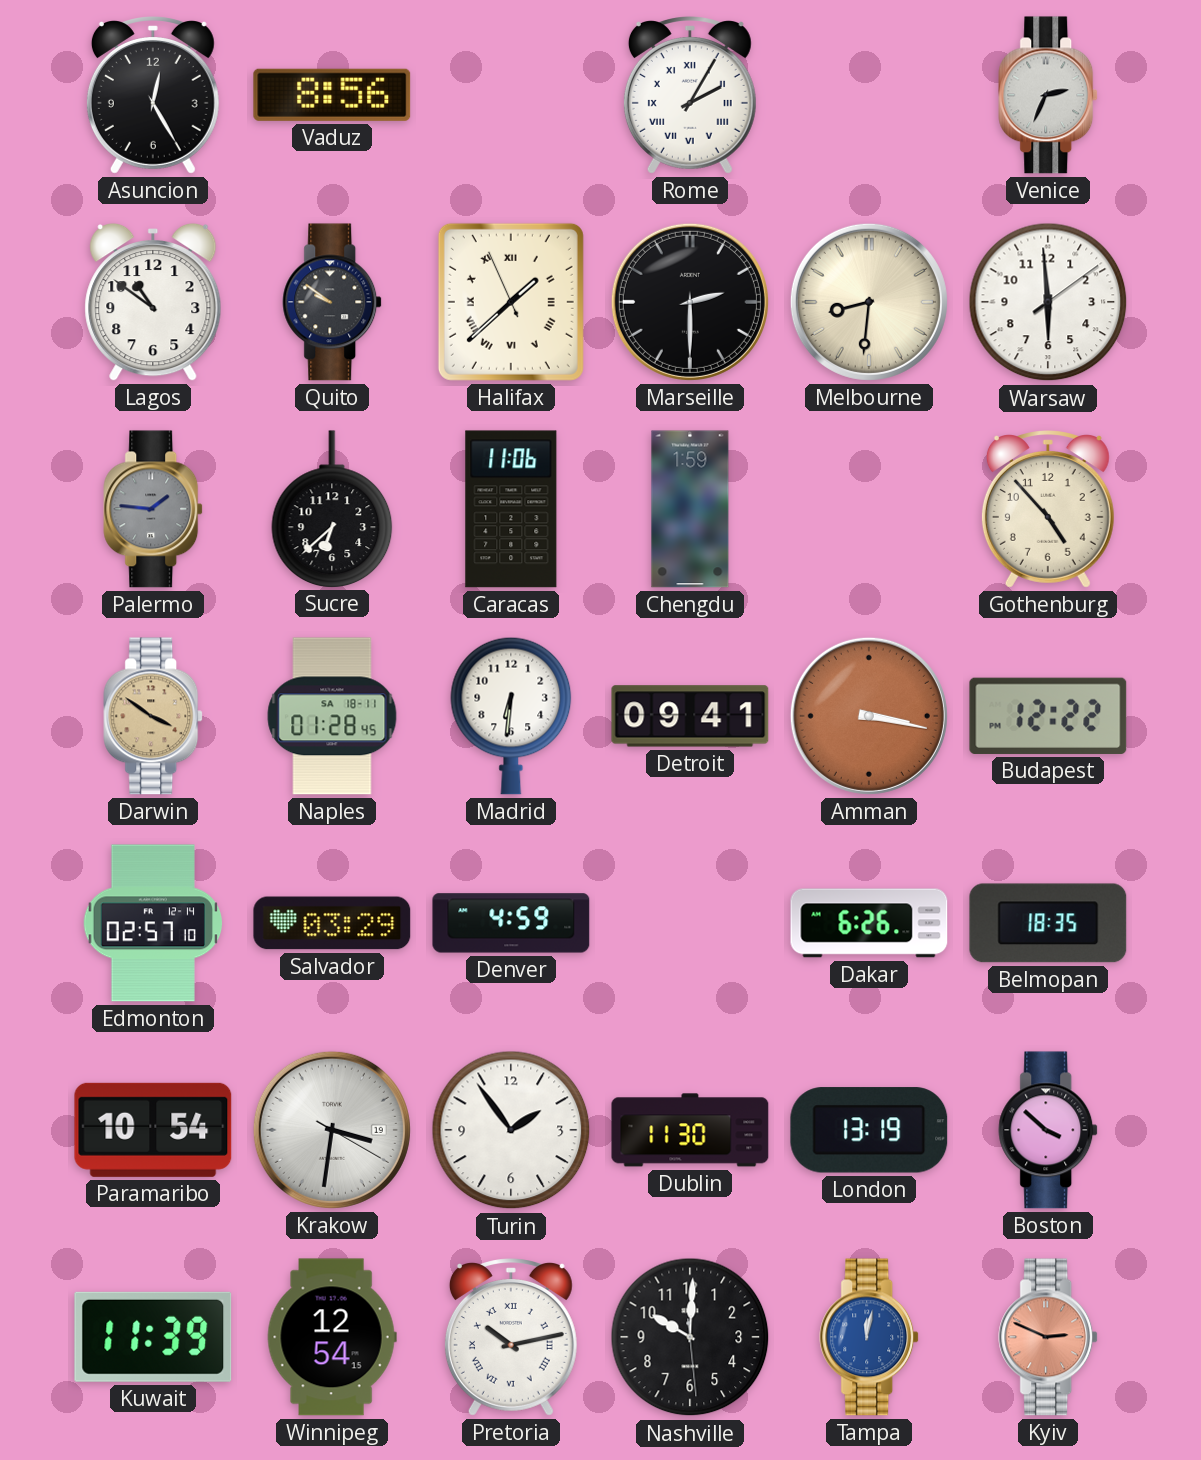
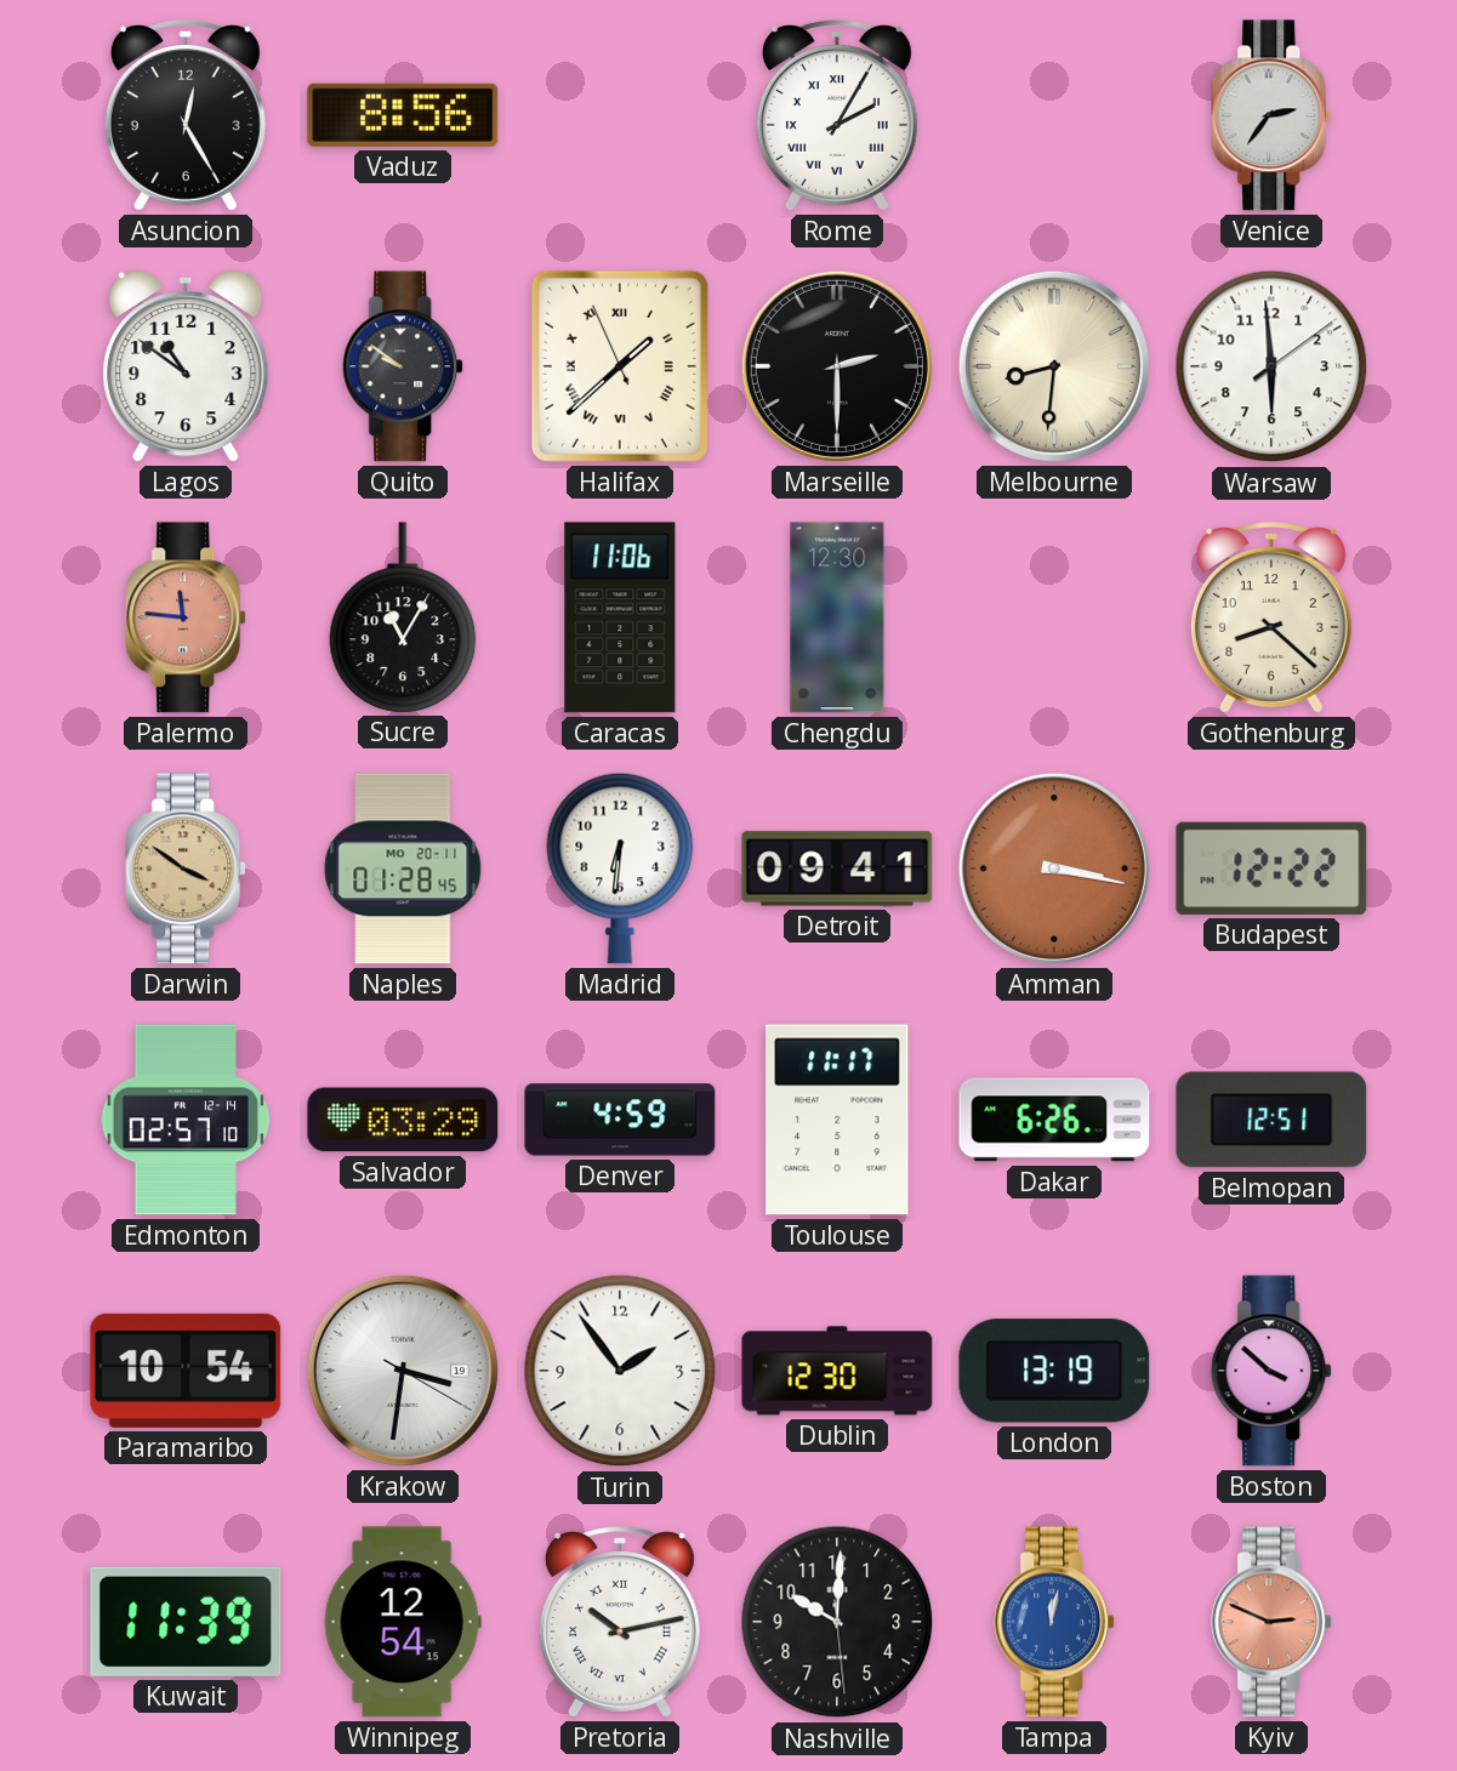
Venice: 2:34 -> 2:36
Palermo: 1:46 -> 11:46
Palermo dial: grey -> salmon
Sucre: 6:38 -> 11:05
Chengdu: 1:59 -> 12:30
Gothenburg: 4:53 -> 8:22
Naples date: SA 18-11 -> MO 20-11
Toulouse: none -> 11:17
Belmopan: 18:35 -> 12:51
Dublin: 11:30 -> 12:30
